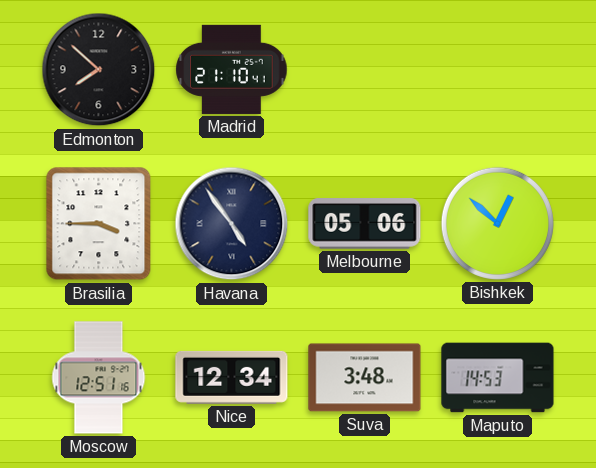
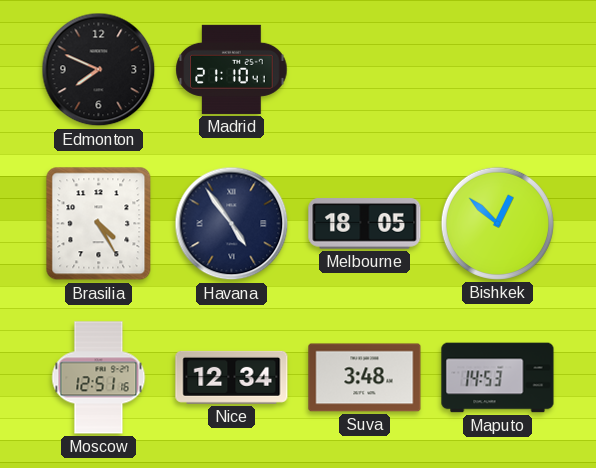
Edmonton: 7:52 -> 7:49
Brasilia: 3:45 -> 4:25
Melbourne: 05:06 -> 18:05
